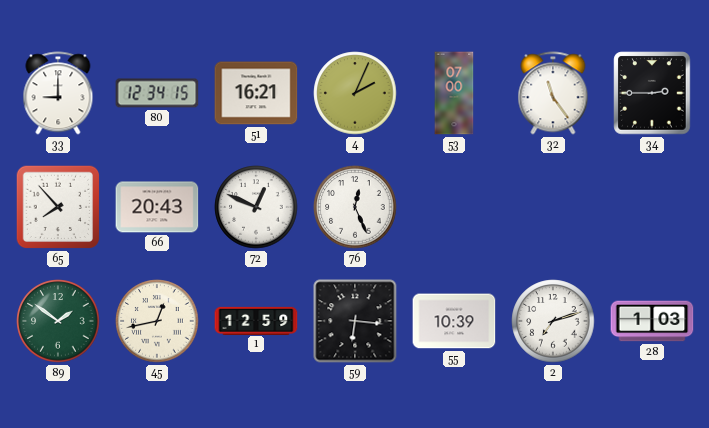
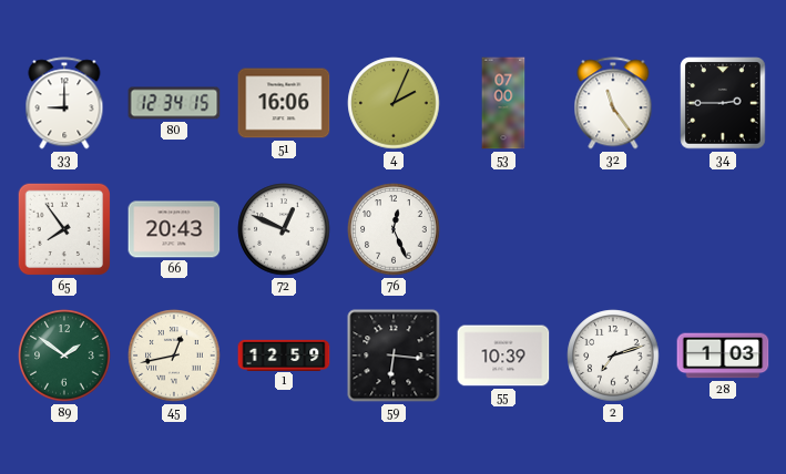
51: 16:21 -> 16:06
65: 7:53 -> 7:54
